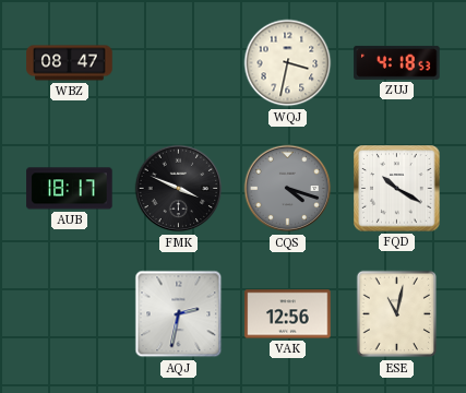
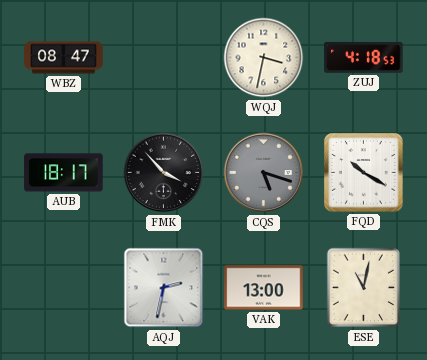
FMK: 3:49 -> 3:53
CQS: 4:18 -> 5:18
VAK: 12:56 -> 13:00
